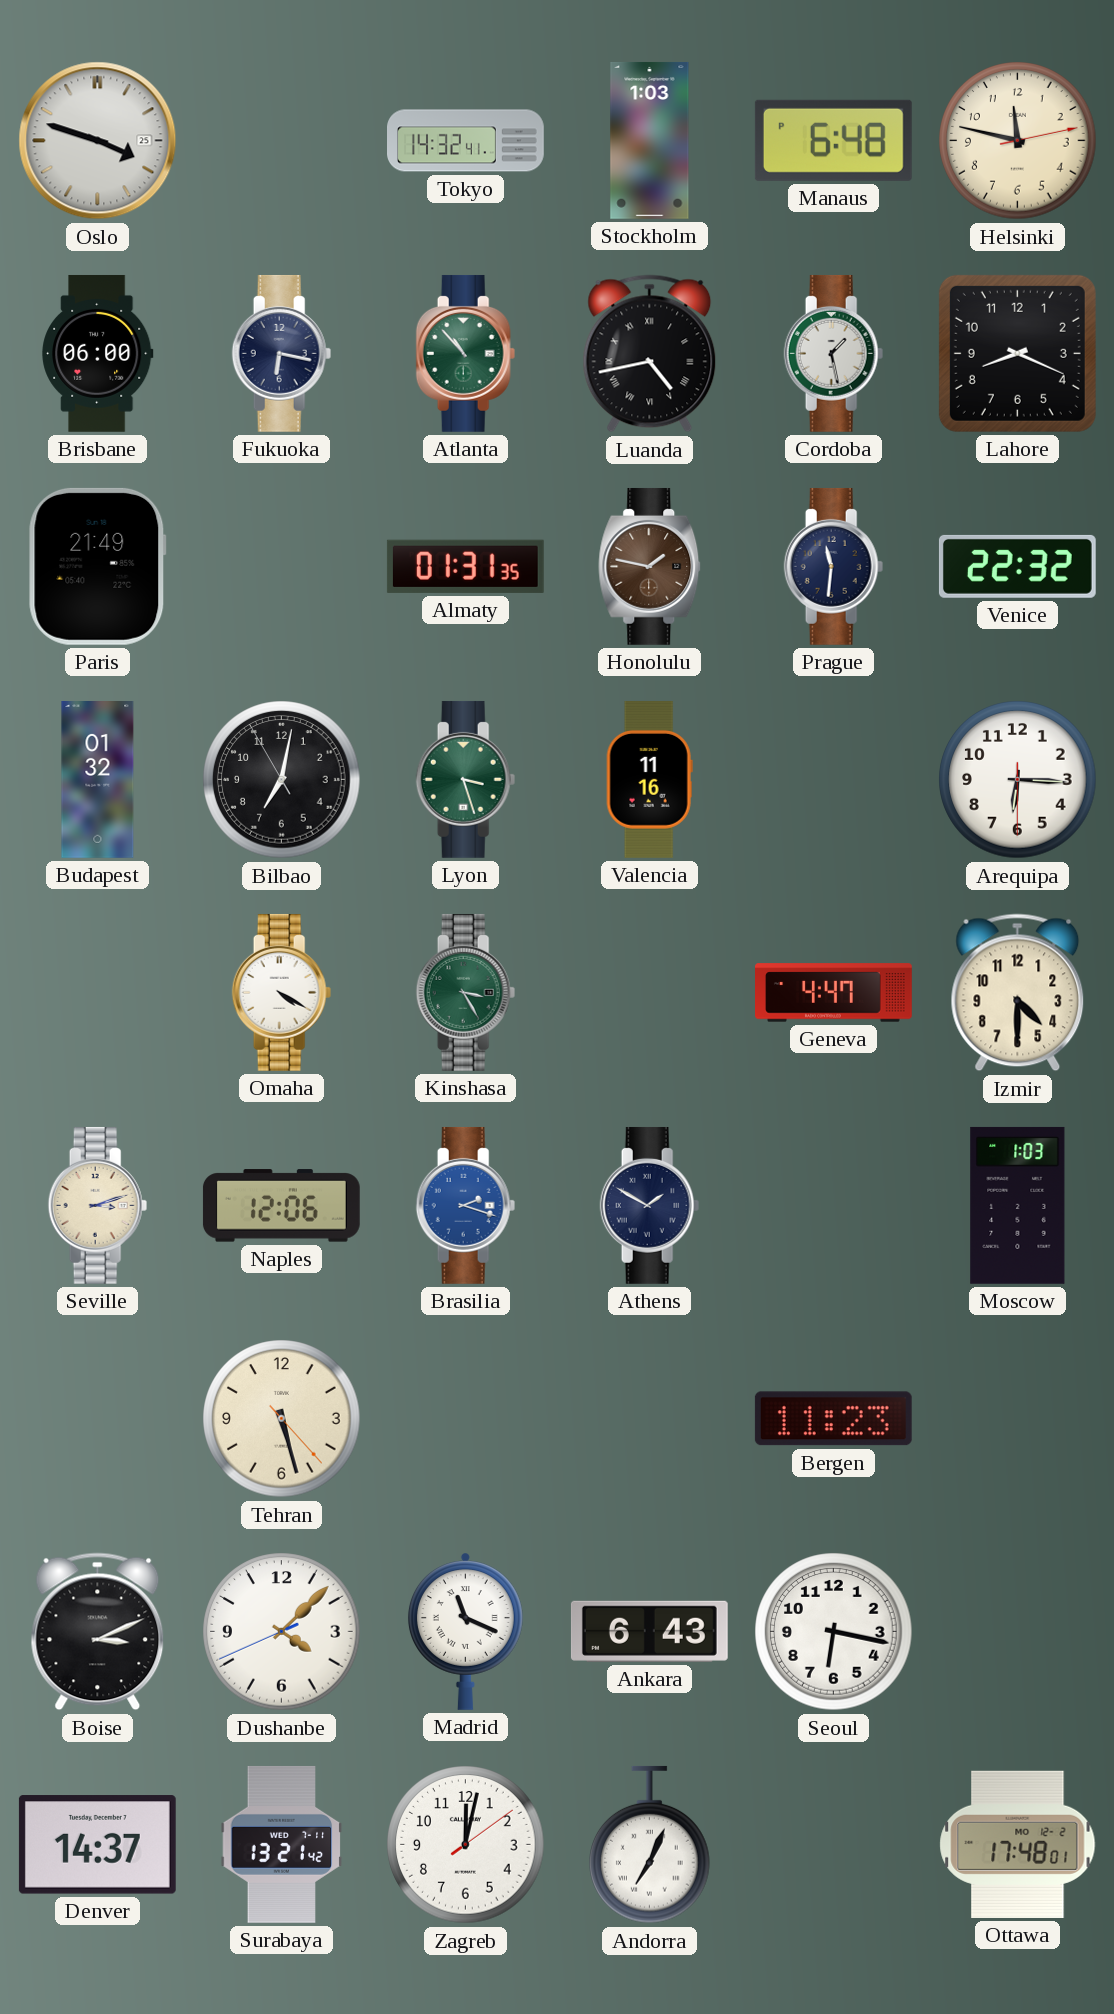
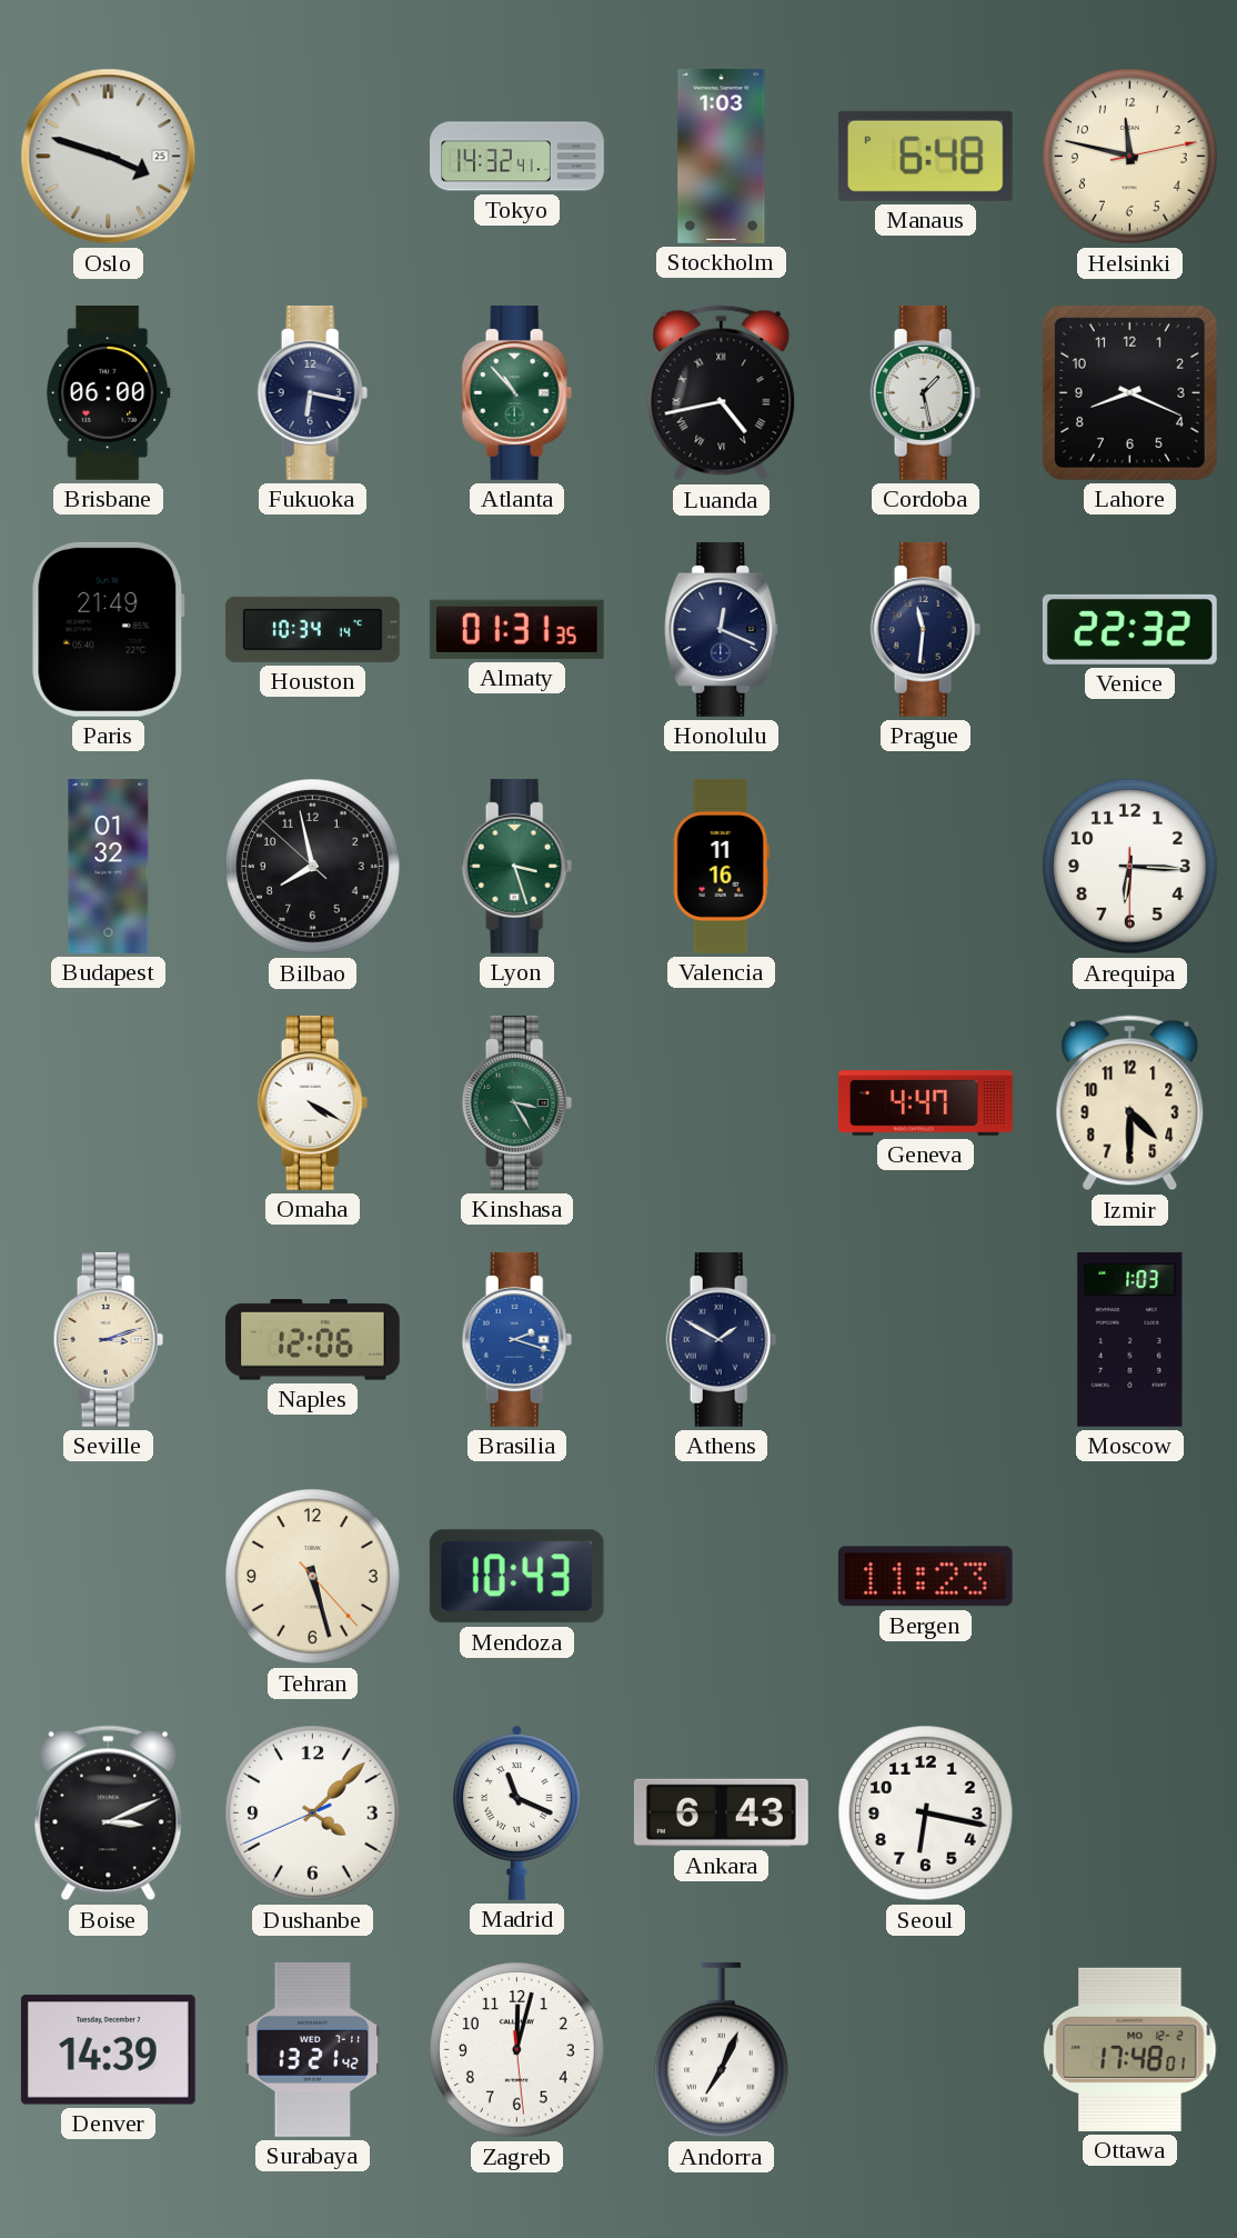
Houston: none -> 10:34
Honolulu: 1:47 -> 12:19
Honolulu dial: brown -> navy
Bilbao: 7:01 -> 7:57
Mendoza: none -> 10:43
Denver: 14:37 -> 14:39
Zagreb: 12:02:09 -> 12:02:29
